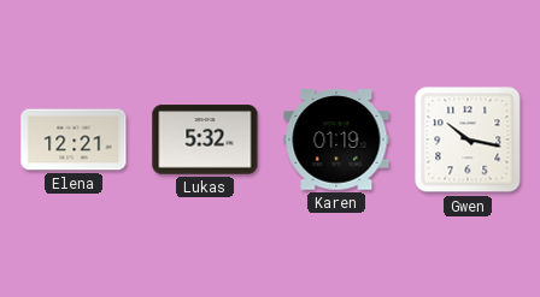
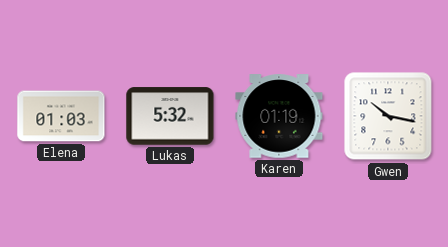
Elena: 12:21 -> 01:03
